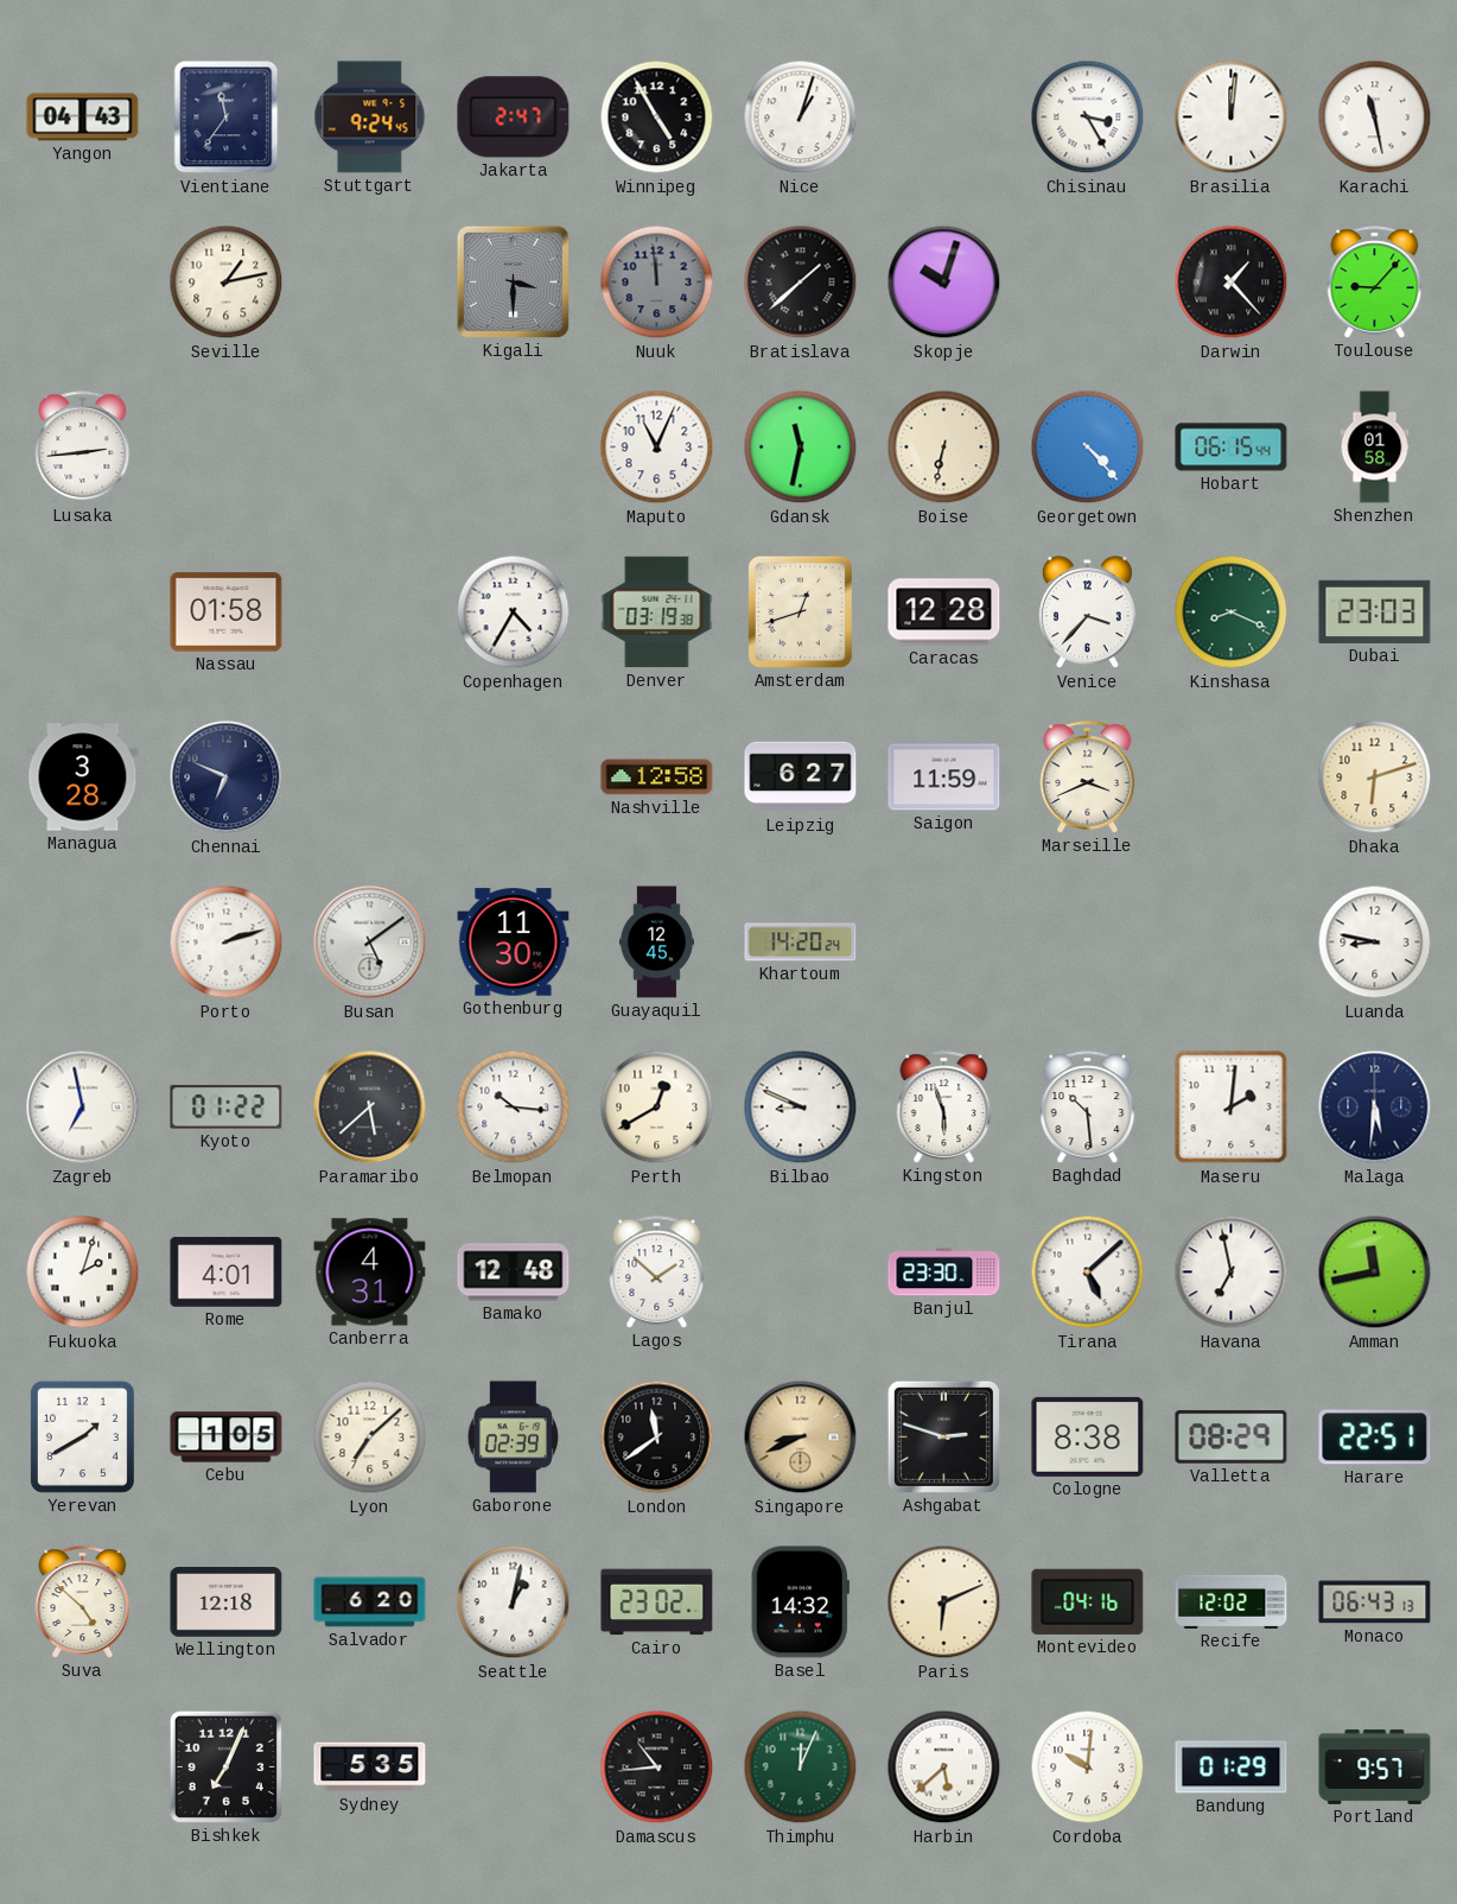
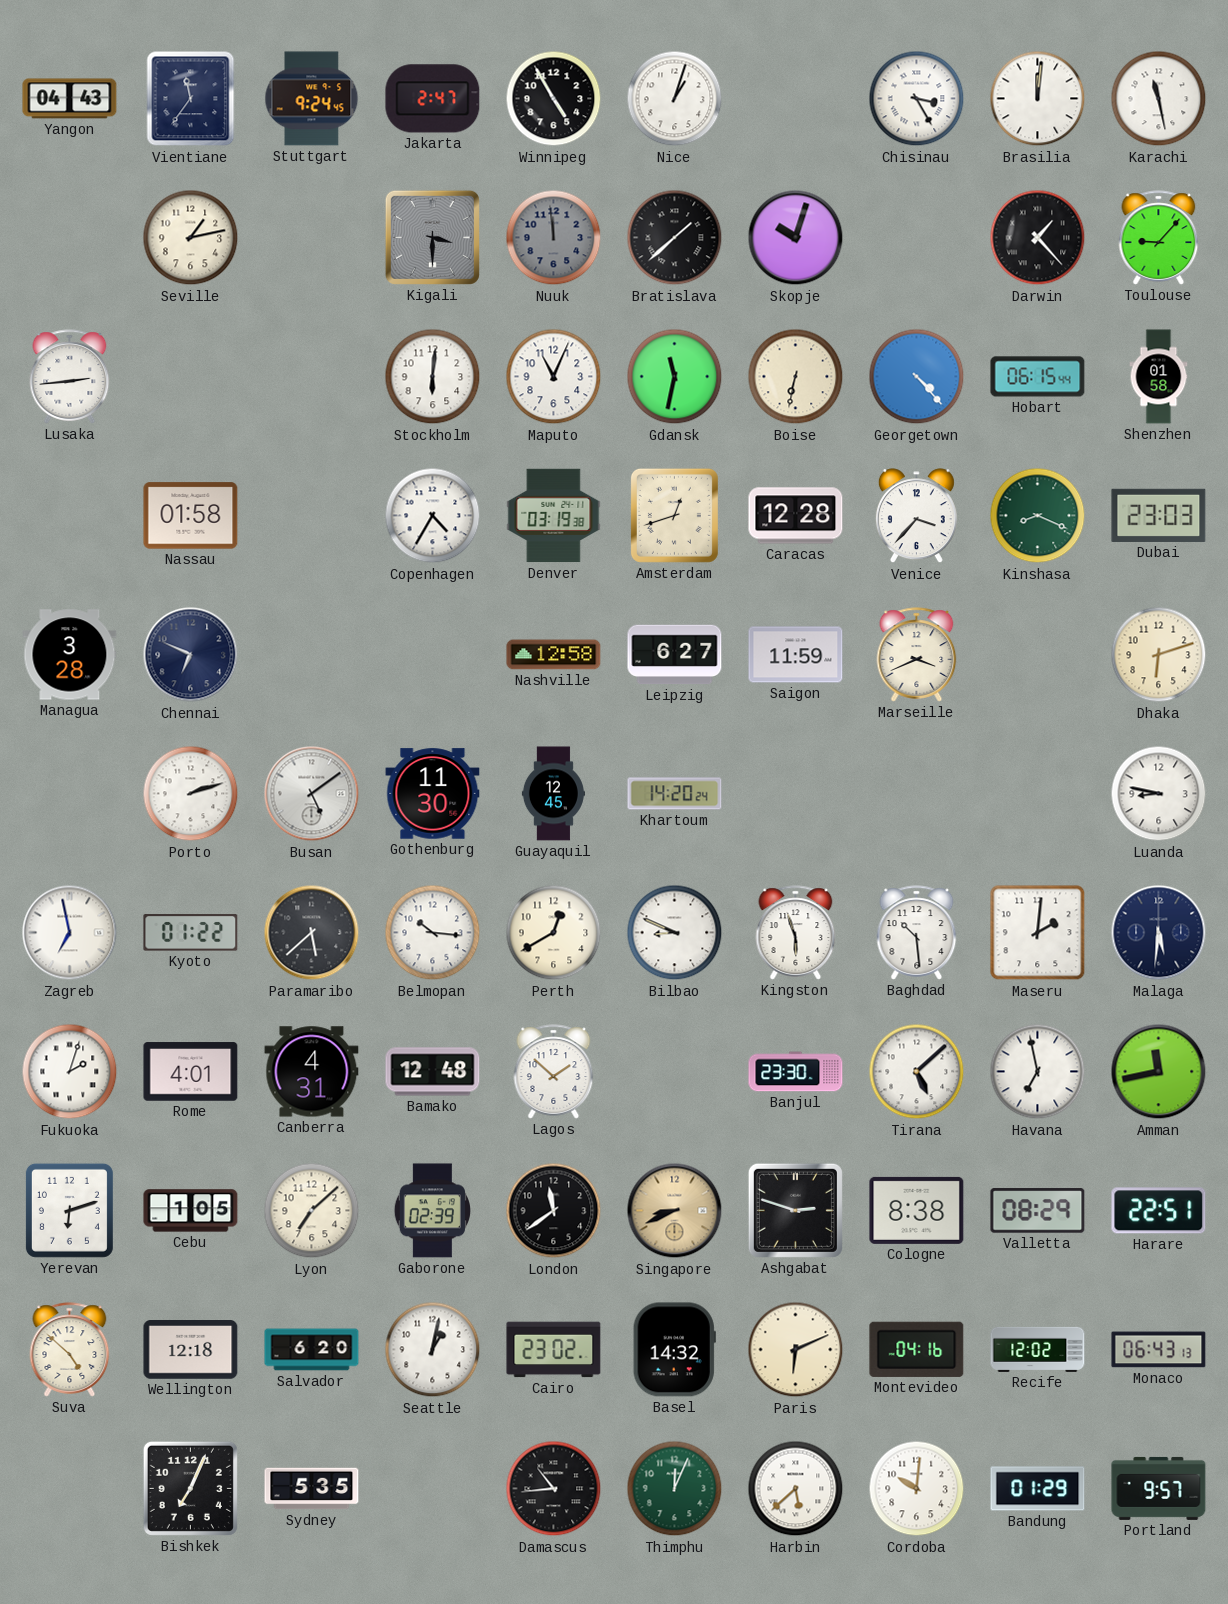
Stockholm: none -> 6:01
Yerevan: 1:40 -> 6:12
